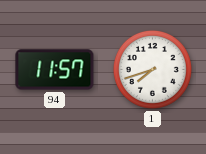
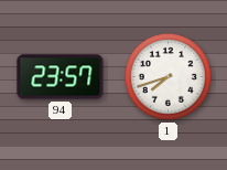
94: 11:57 -> 23:57
